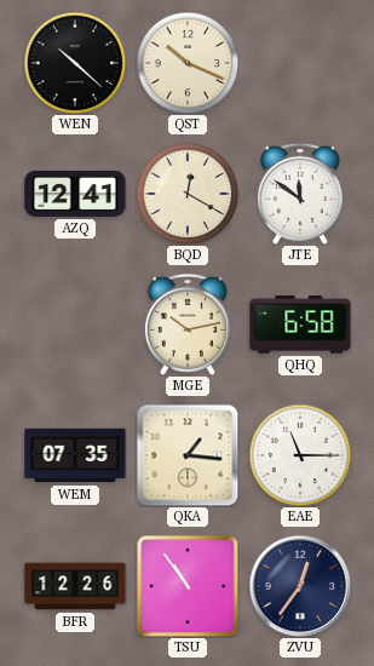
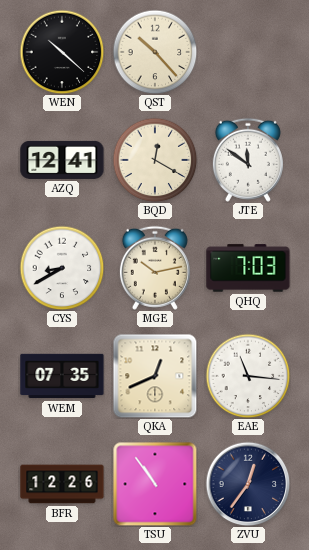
QST: 10:19 -> 10:23
CYS: none -> 8:40
QHQ: 6:58 -> 7:03
QKA: 1:16 -> 12:41
EAE: 11:15 -> 11:16
